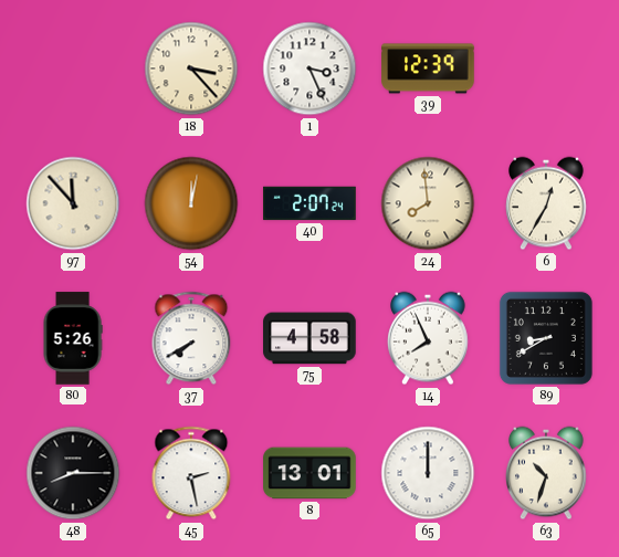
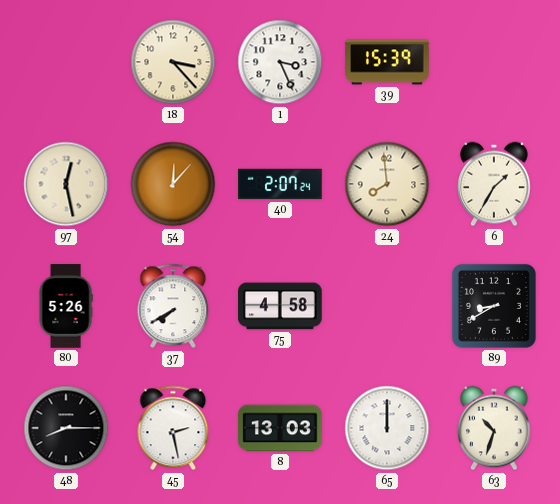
39: 12:39 -> 15:39
97: 11:53 -> 12:28
54: 12:02 -> 12:07
6: 12:35 -> 1:35
14: 7:56 -> none
8: 13:01 -> 13:03
